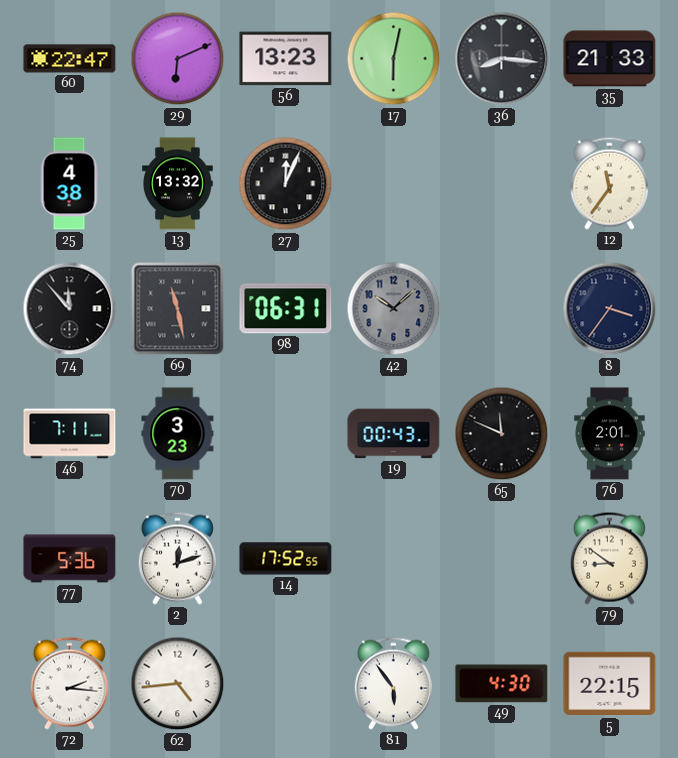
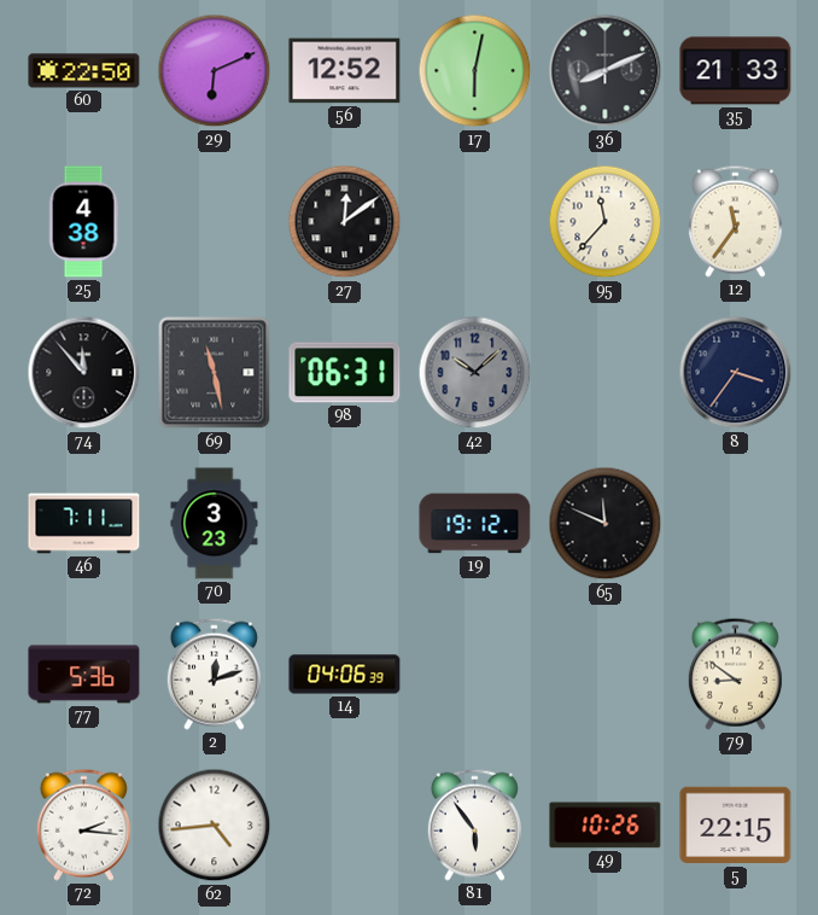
60: 22:47 -> 22:50
56: 13:23 -> 12:52
36: 8:16 -> 8:11
13: 13:32 -> none
27: 12:04 -> 12:09
95: none -> 11:37
19: 00:43 -> 19:12
76: 2:01 -> none
14: 17:52 -> 04:06
49: 4:30 -> 10:26
